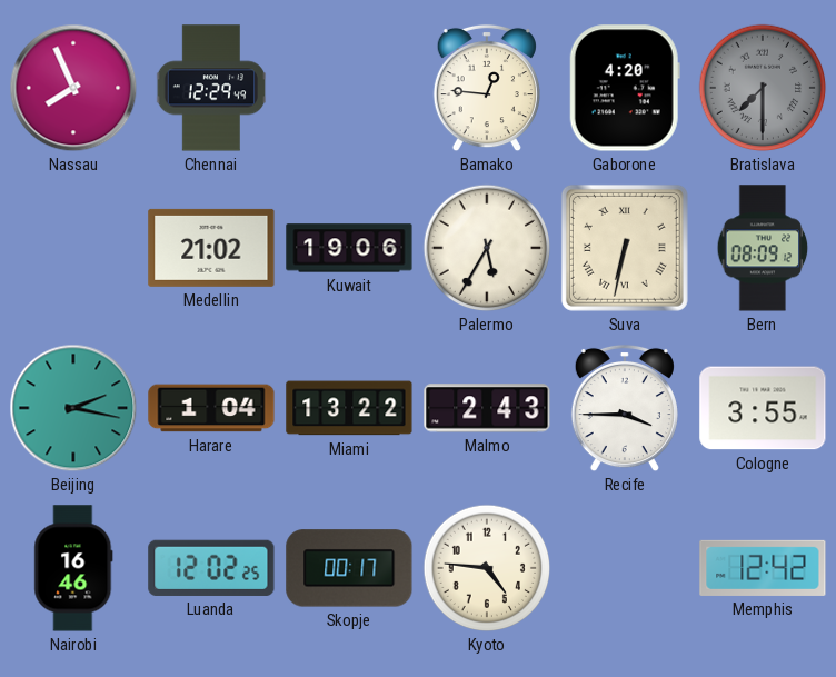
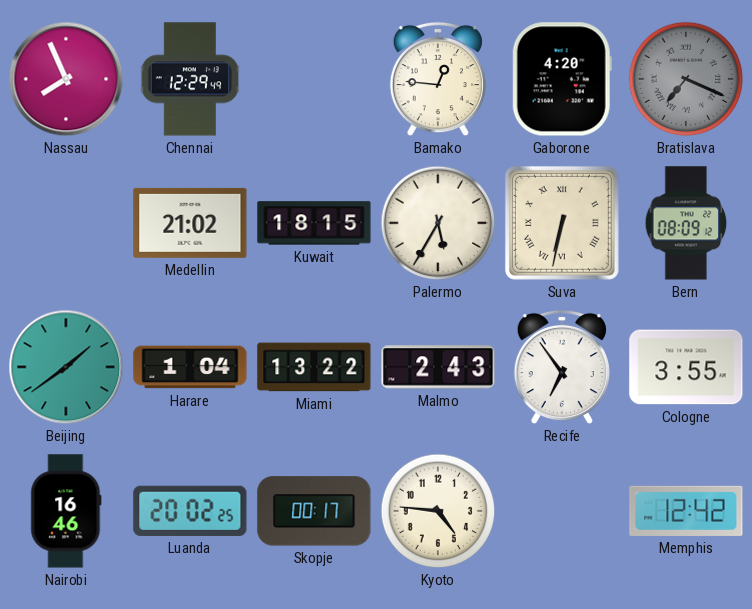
Bratislava: 7:30 -> 7:19
Kuwait: 19:06 -> 18:15
Beijing: 2:17 -> 1:39
Recife: 3:45 -> 6:54
Luanda: 12:02 -> 20:02
